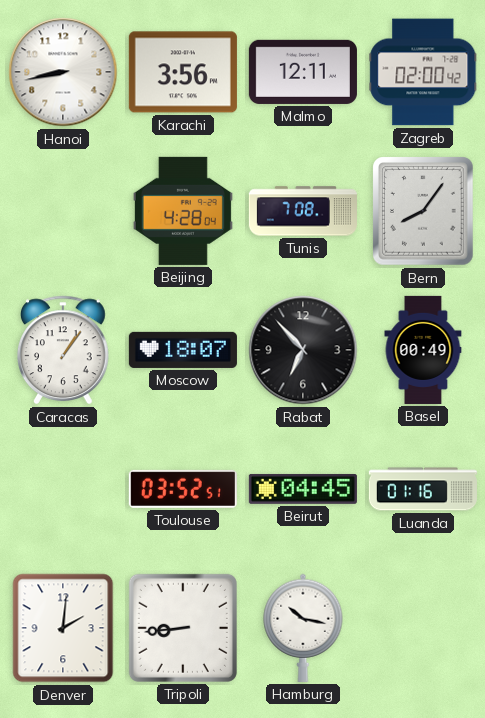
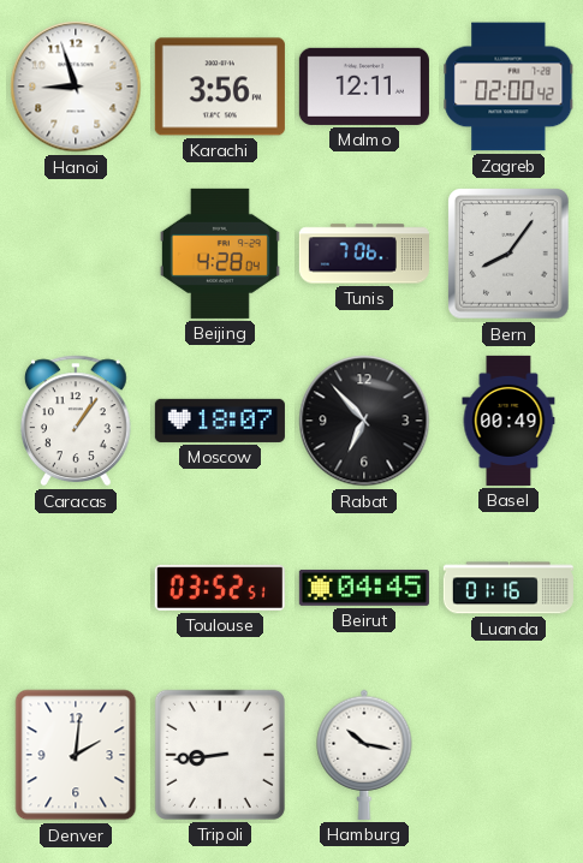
Hanoi: 8:43 -> 8:57
Tunis: 7:08 -> 7:06
